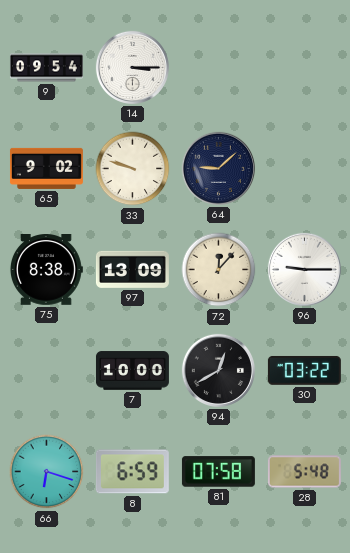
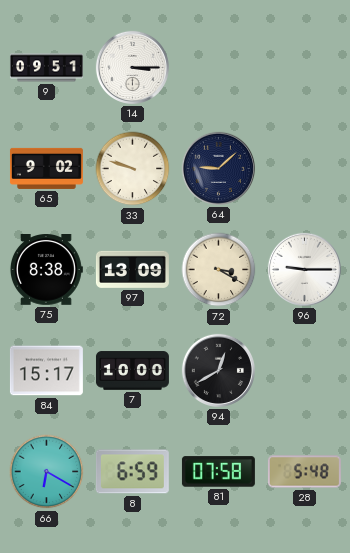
9: 09:54 -> 09:51
72: 12:07 -> 3:20
84: none -> 15:17
30: 03:22 -> none
66: 6:18 -> 6:20
